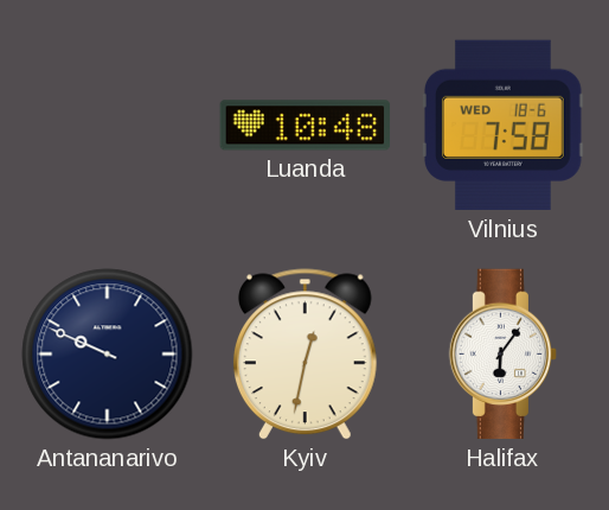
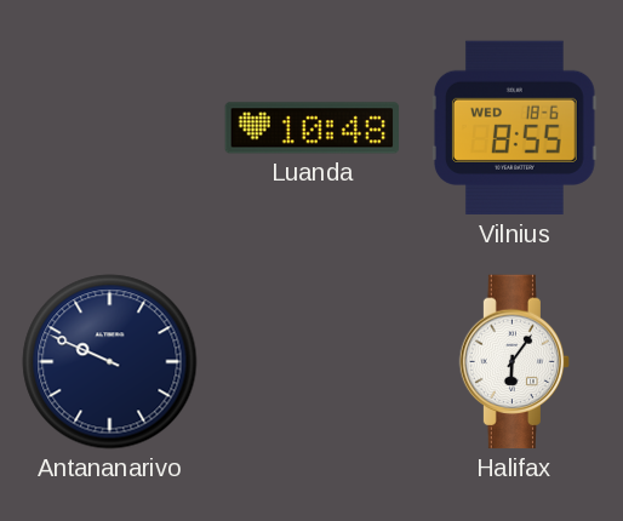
Vilnius: 7:58 -> 8:55
Kyiv: 12:32 -> none
